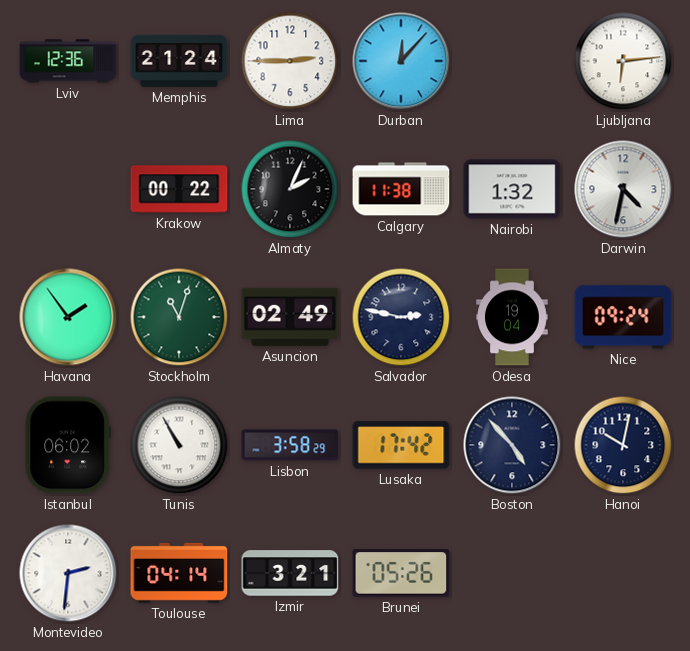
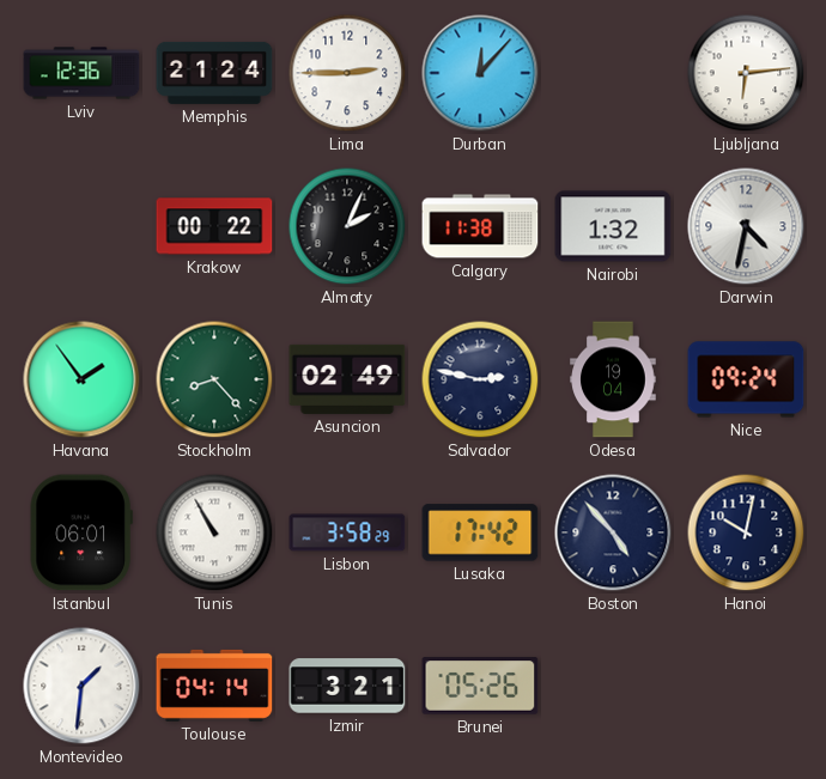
Stockholm: 11:03 -> 8:23
Istanbul: 06:02 -> 06:01
Montevideo: 2:31 -> 1:31
